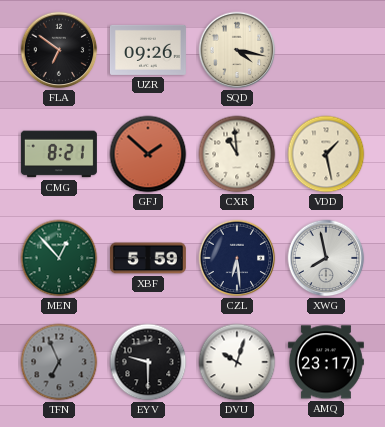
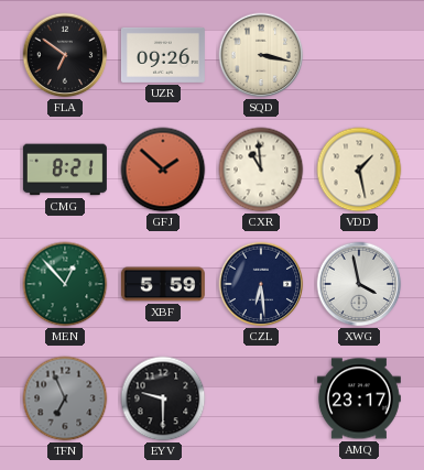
SQD: 4:17 -> 3:17
XWG: 7:58 -> 3:58
DVU: 10:03 -> none
